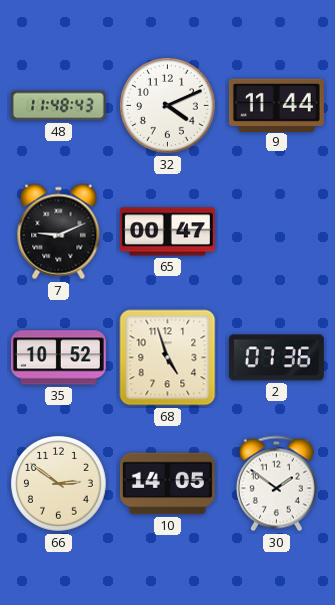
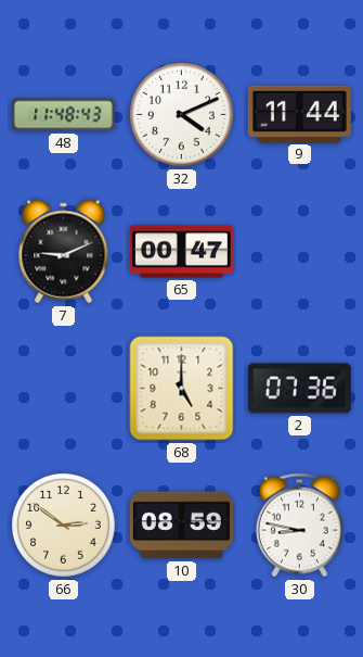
35: 10:52 -> none
68: 4:57 -> 5:00
10: 14:05 -> 08:59
30: 1:51 -> 8:47
